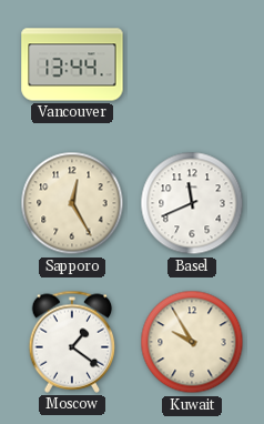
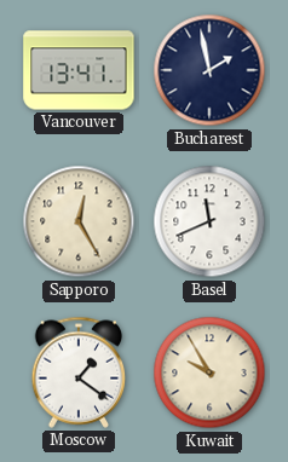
Vancouver: 13:44 -> 13:41
Bucharest: none -> 1:58
